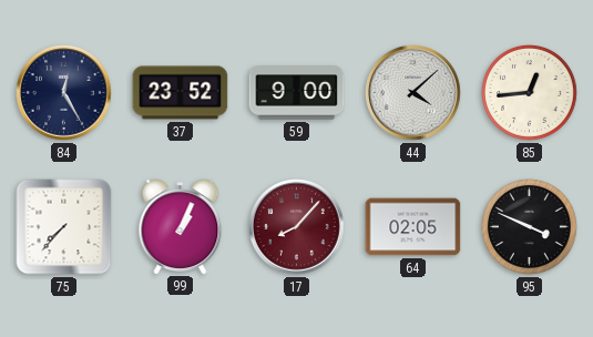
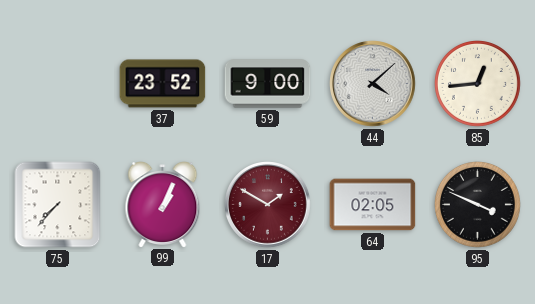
84: 12:25 -> none
17: 8:07 -> 1:50
